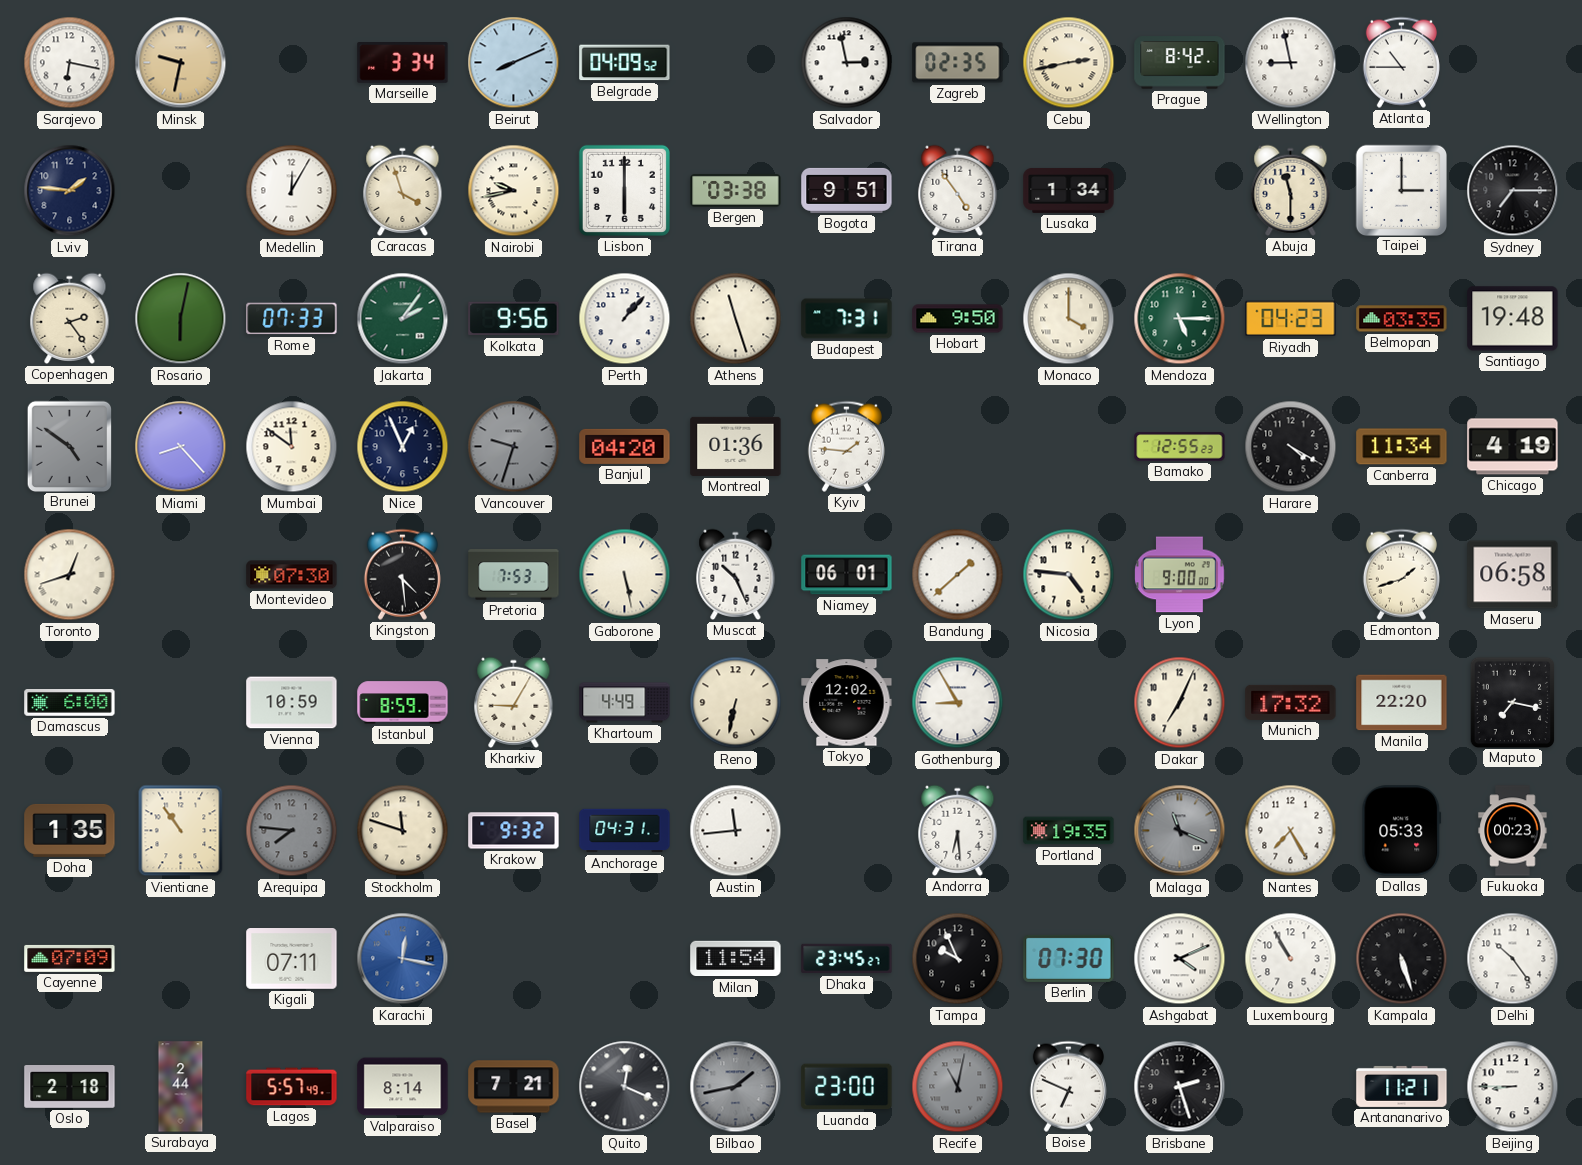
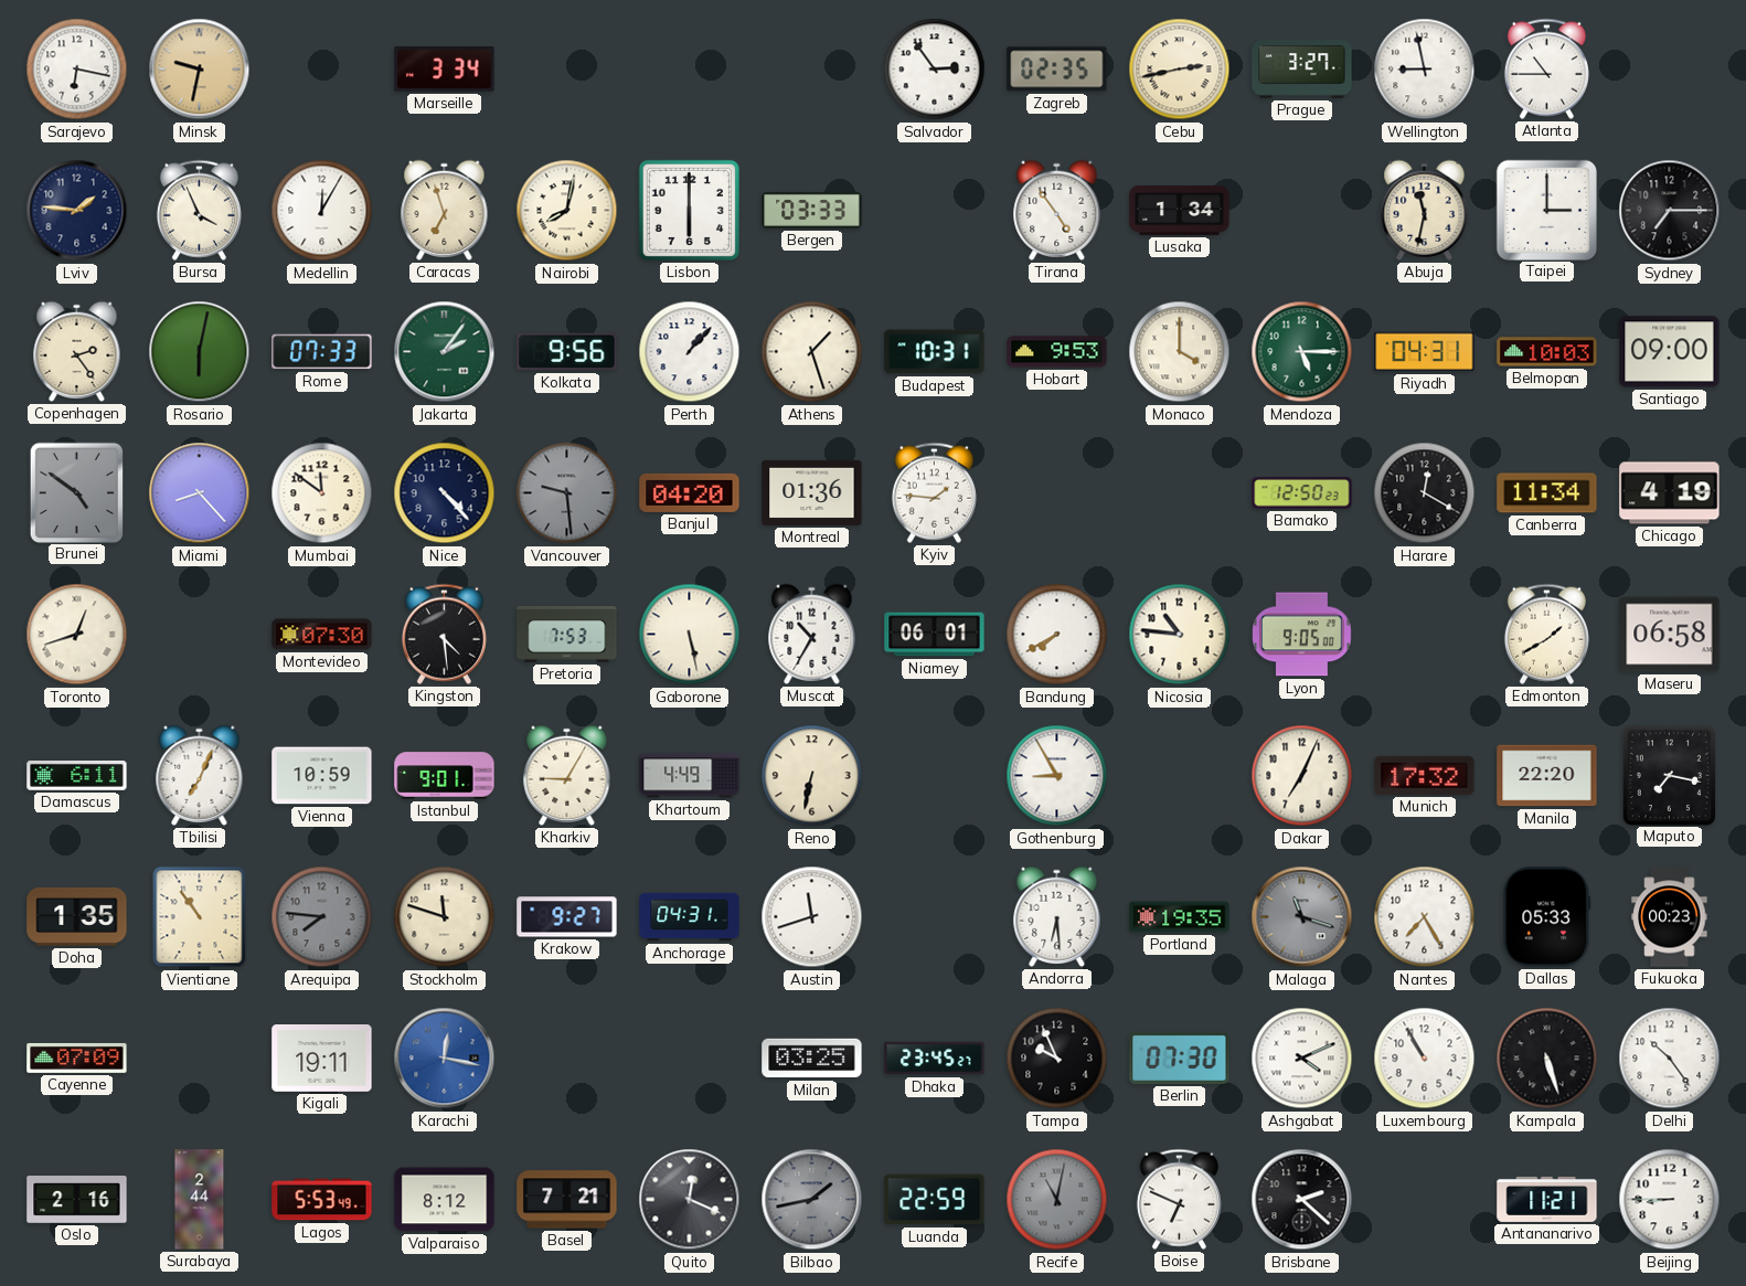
Beirut: 8:11 -> none
Belgrade: 04:09 -> none
Salvador: 2:58 -> 2:54
Prague: 8:42 -> 3:27
Bursa: none -> 3:56
Caracas: 3:57 -> 6:57
Nairobi: 9:43 -> 8:02
Bergen: 03:38 -> 03:33
Bogota: 9:51 -> none
Abuja: 11:30 -> 11:32
Athens: 11:27 -> 1:27
Budapest: 7:31 -> 10:31
Hobart: 9:50 -> 9:53
Riyadh: 04:23 -> 04:31
Belmopan: 03:35 -> 10:03
Santiago: 19:48 -> 09:00
Nice: 12:56 -> 4:23
Vancouver: 9:33 -> 9:29
Bamako: 12:55 -> 12:50
Harare: 4:20 -> 12:20
Muscat: 10:26 -> 10:35
Bandung: 1:38 -> 7:40
Nicosia: 4:46 -> 10:46
Lyon: 9:00 -> 9:05
Edmonton: 1:42 -> 1:40
Damascus: 6:00 -> 6:11
Tbilisi: none -> 7:04
Istanbul: 8:59 -> 9:01
Tokyo: 12:02 -> none
Krakow: 9:32 -> 9:27
Austin: 11:44 -> 11:42
Malaga: 11:19 -> 11:18
Kigali: 07:11 -> 19:11
Milan: 11:54 -> 03:25
Oslo: 2:18 -> 2:16
Lagos: 5:57 -> 5:53
Valparaiso: 8:14 -> 8:12
Luanda: 23:00 -> 22:59
Brisbane: 2:27 -> 2:22
